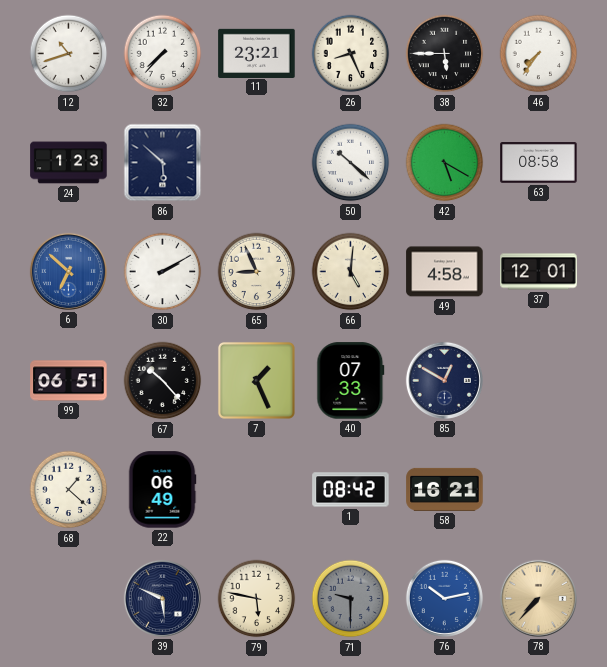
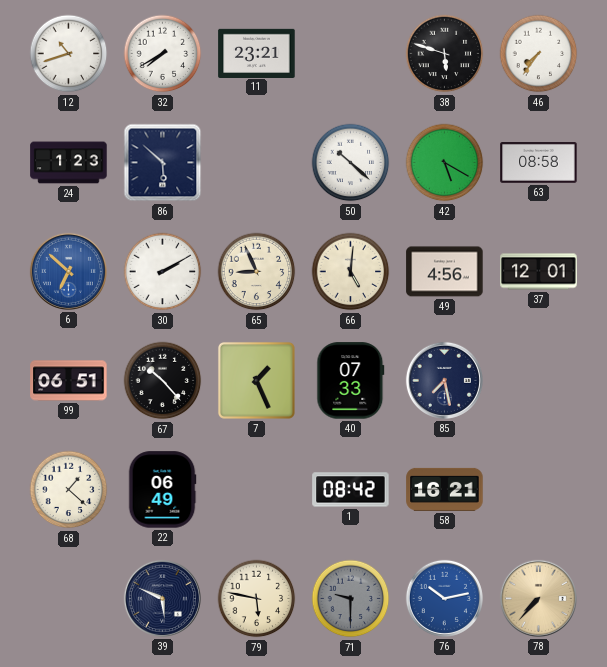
32: 7:37 -> 7:40
26: 8:26 -> none
38: 5:45 -> 5:48
49: 4:58 -> 4:56
85: 12:50 -> 7:28
